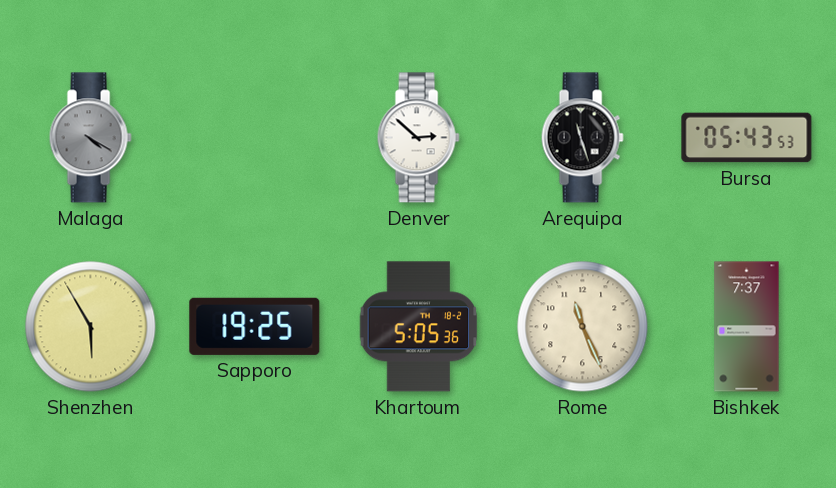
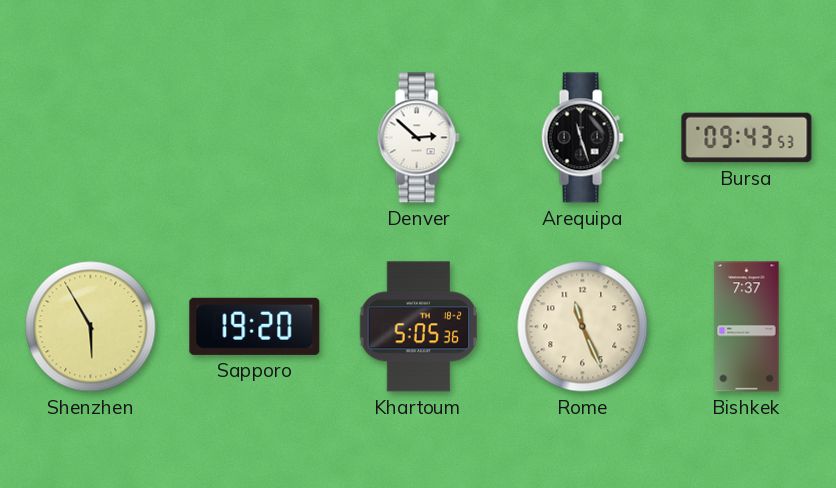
Malaga: 4:20 -> none
Bursa: 05:43 -> 09:43
Sapporo: 19:25 -> 19:20
